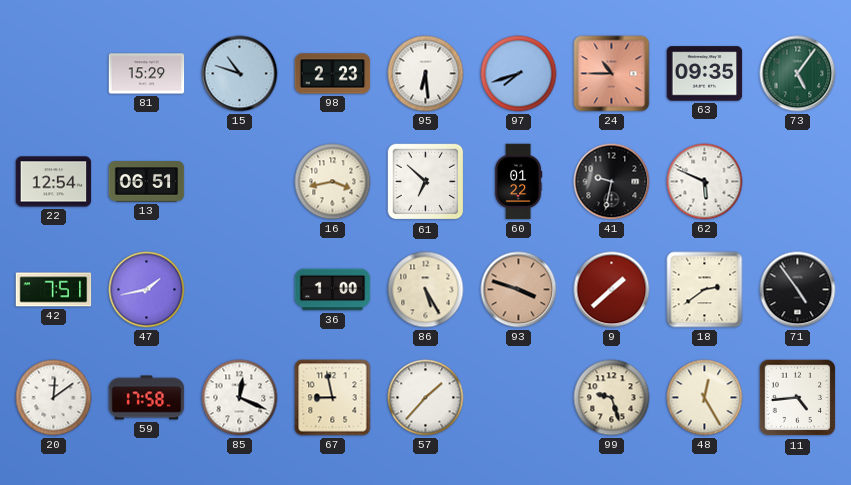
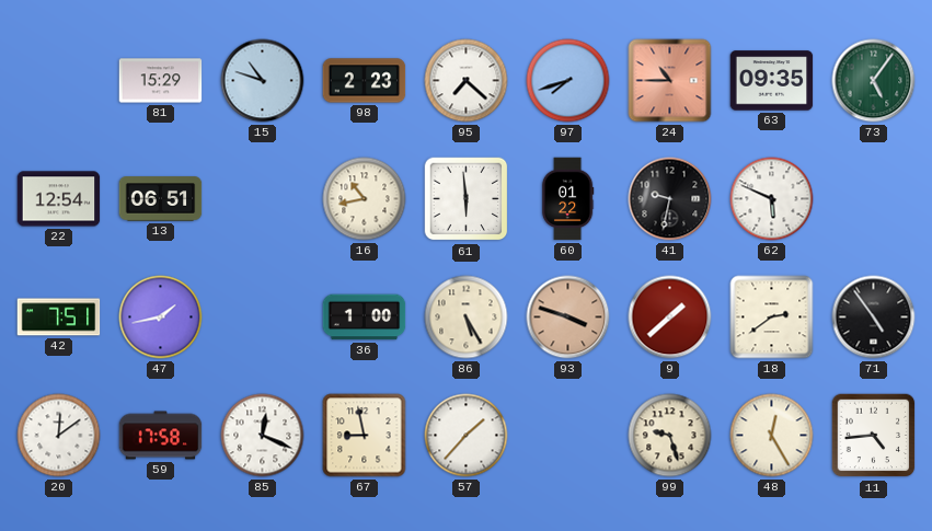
95: 6:29 -> 7:22
16: 3:43 -> 10:43
61: 6:52 -> 5:59
